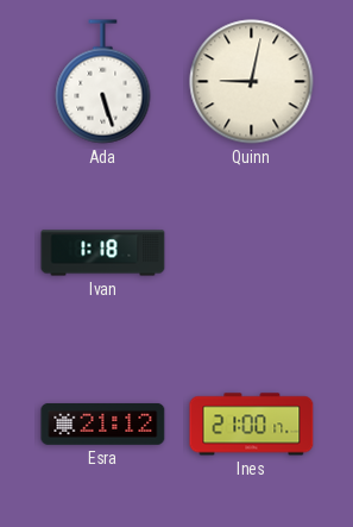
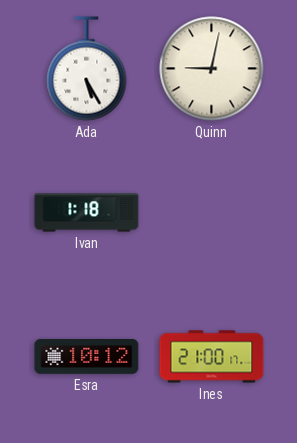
Ada: 5:27 -> 5:25
Esra: 21:12 -> 10:12
